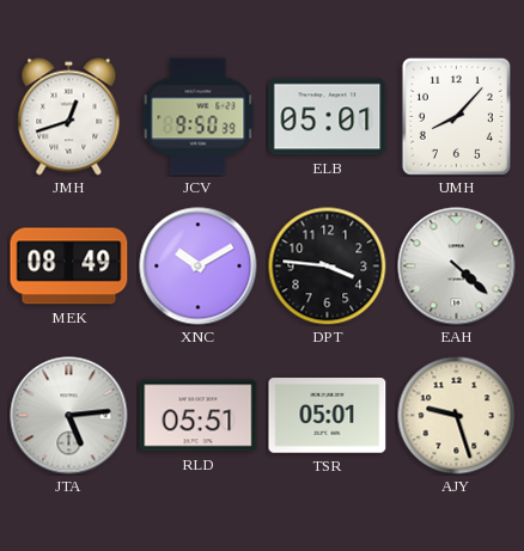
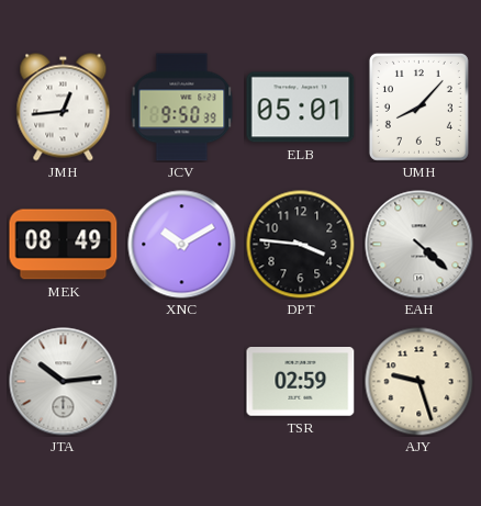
JMH: 12:42 -> 12:44
JTA: 5:14 -> 10:14
RLD: 05:51 -> none
TSR: 05:01 -> 02:59
